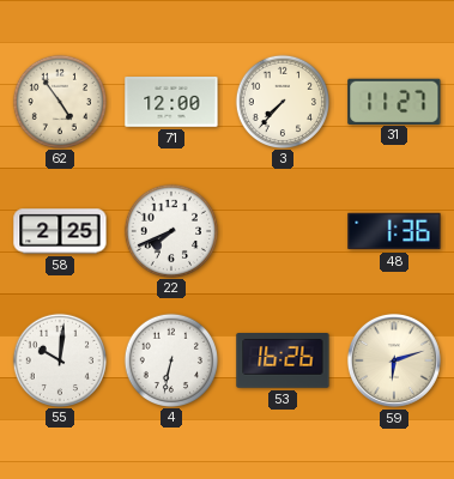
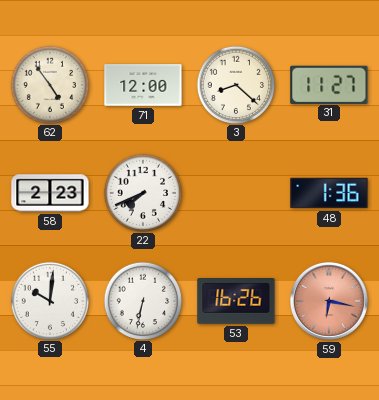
3: 7:37 -> 8:22
58: 2:25 -> 2:23
59: 6:12 -> 6:17
59 dial: cream -> salmon
